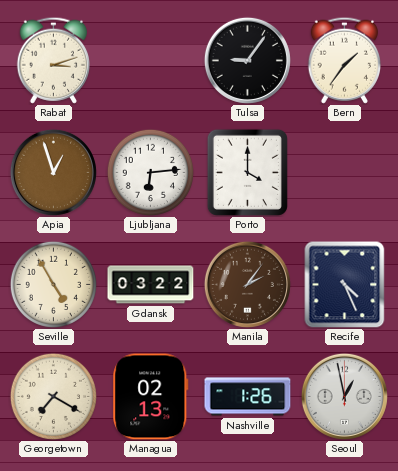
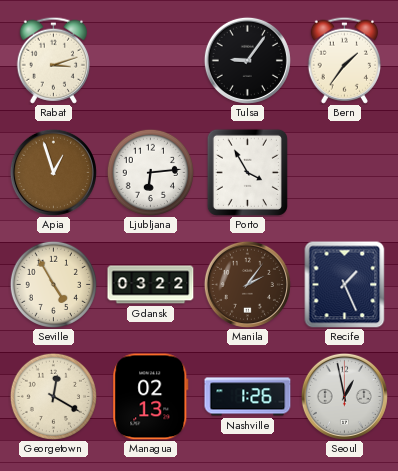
Porto: 4:00 -> 3:55
Recife: 4:26 -> 1:26
Georgetown: 7:20 -> 12:20
